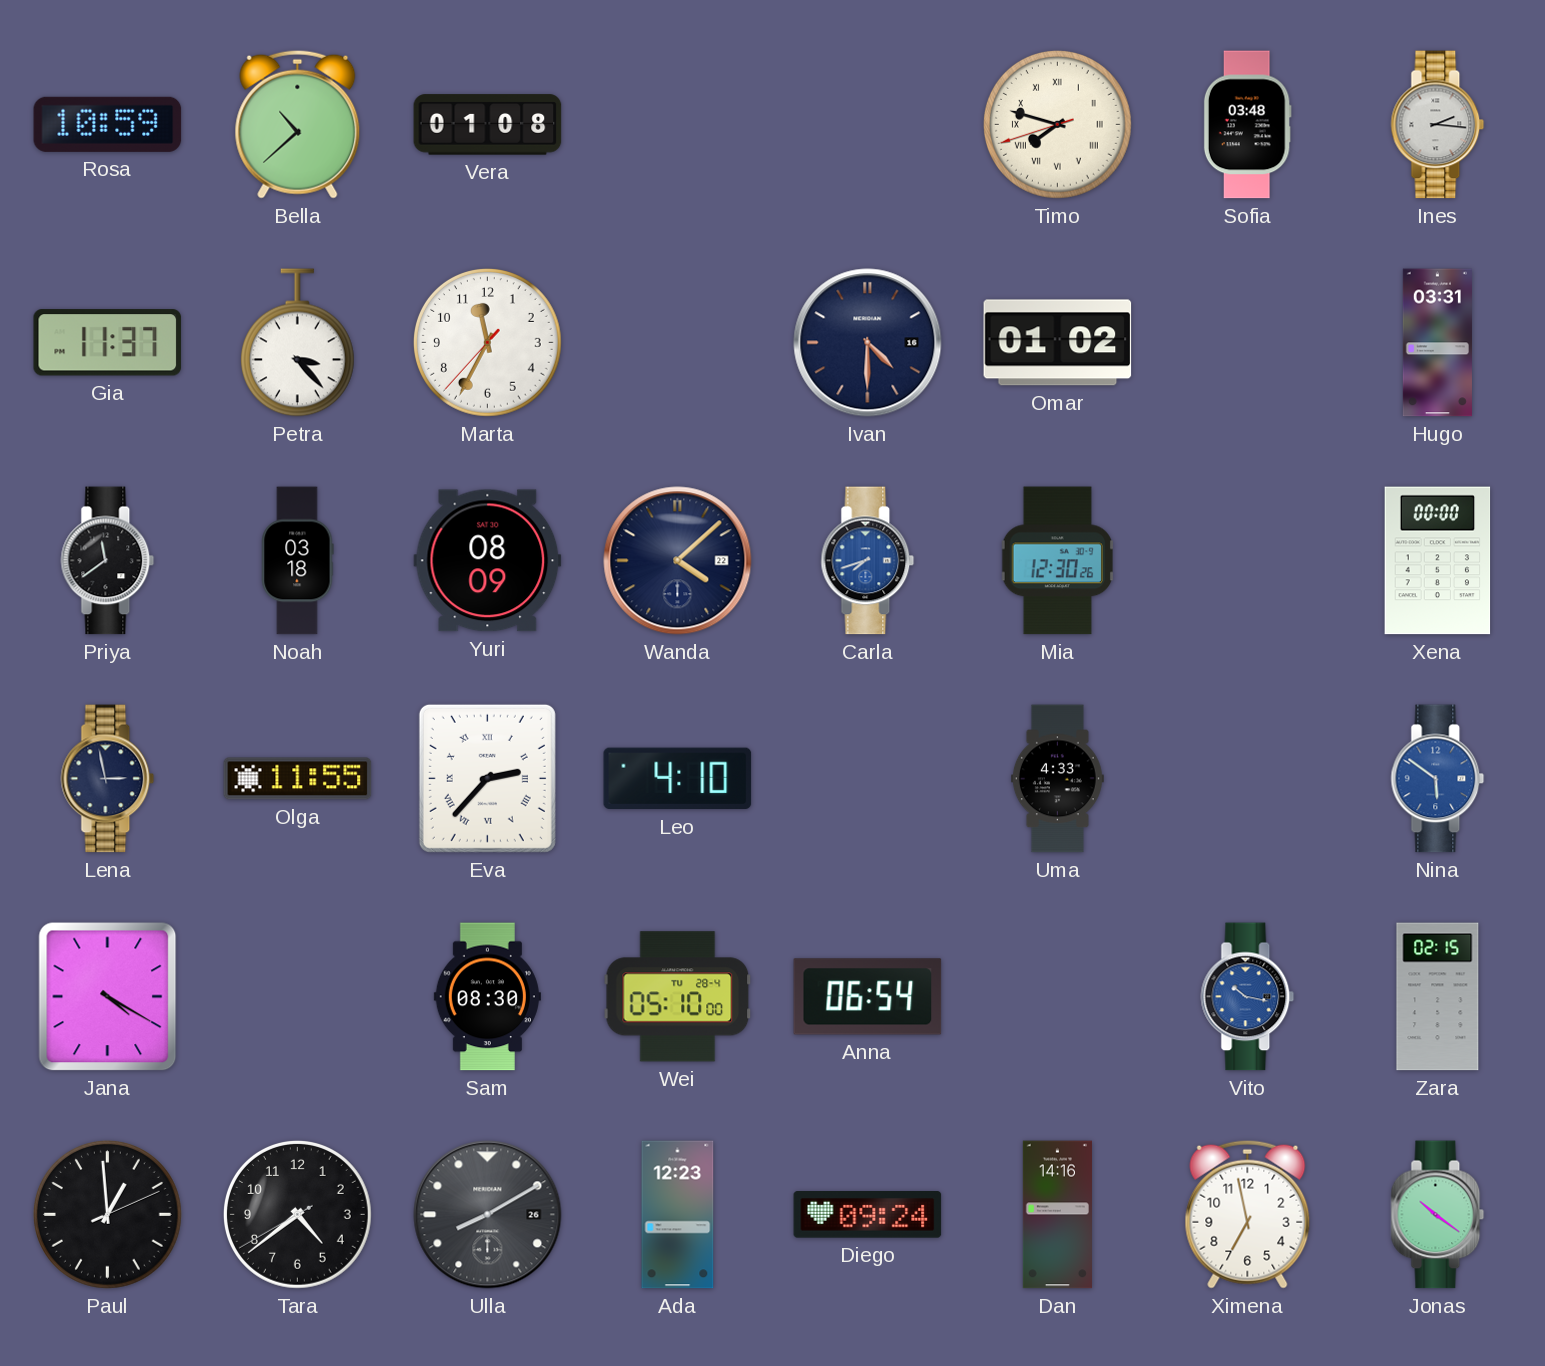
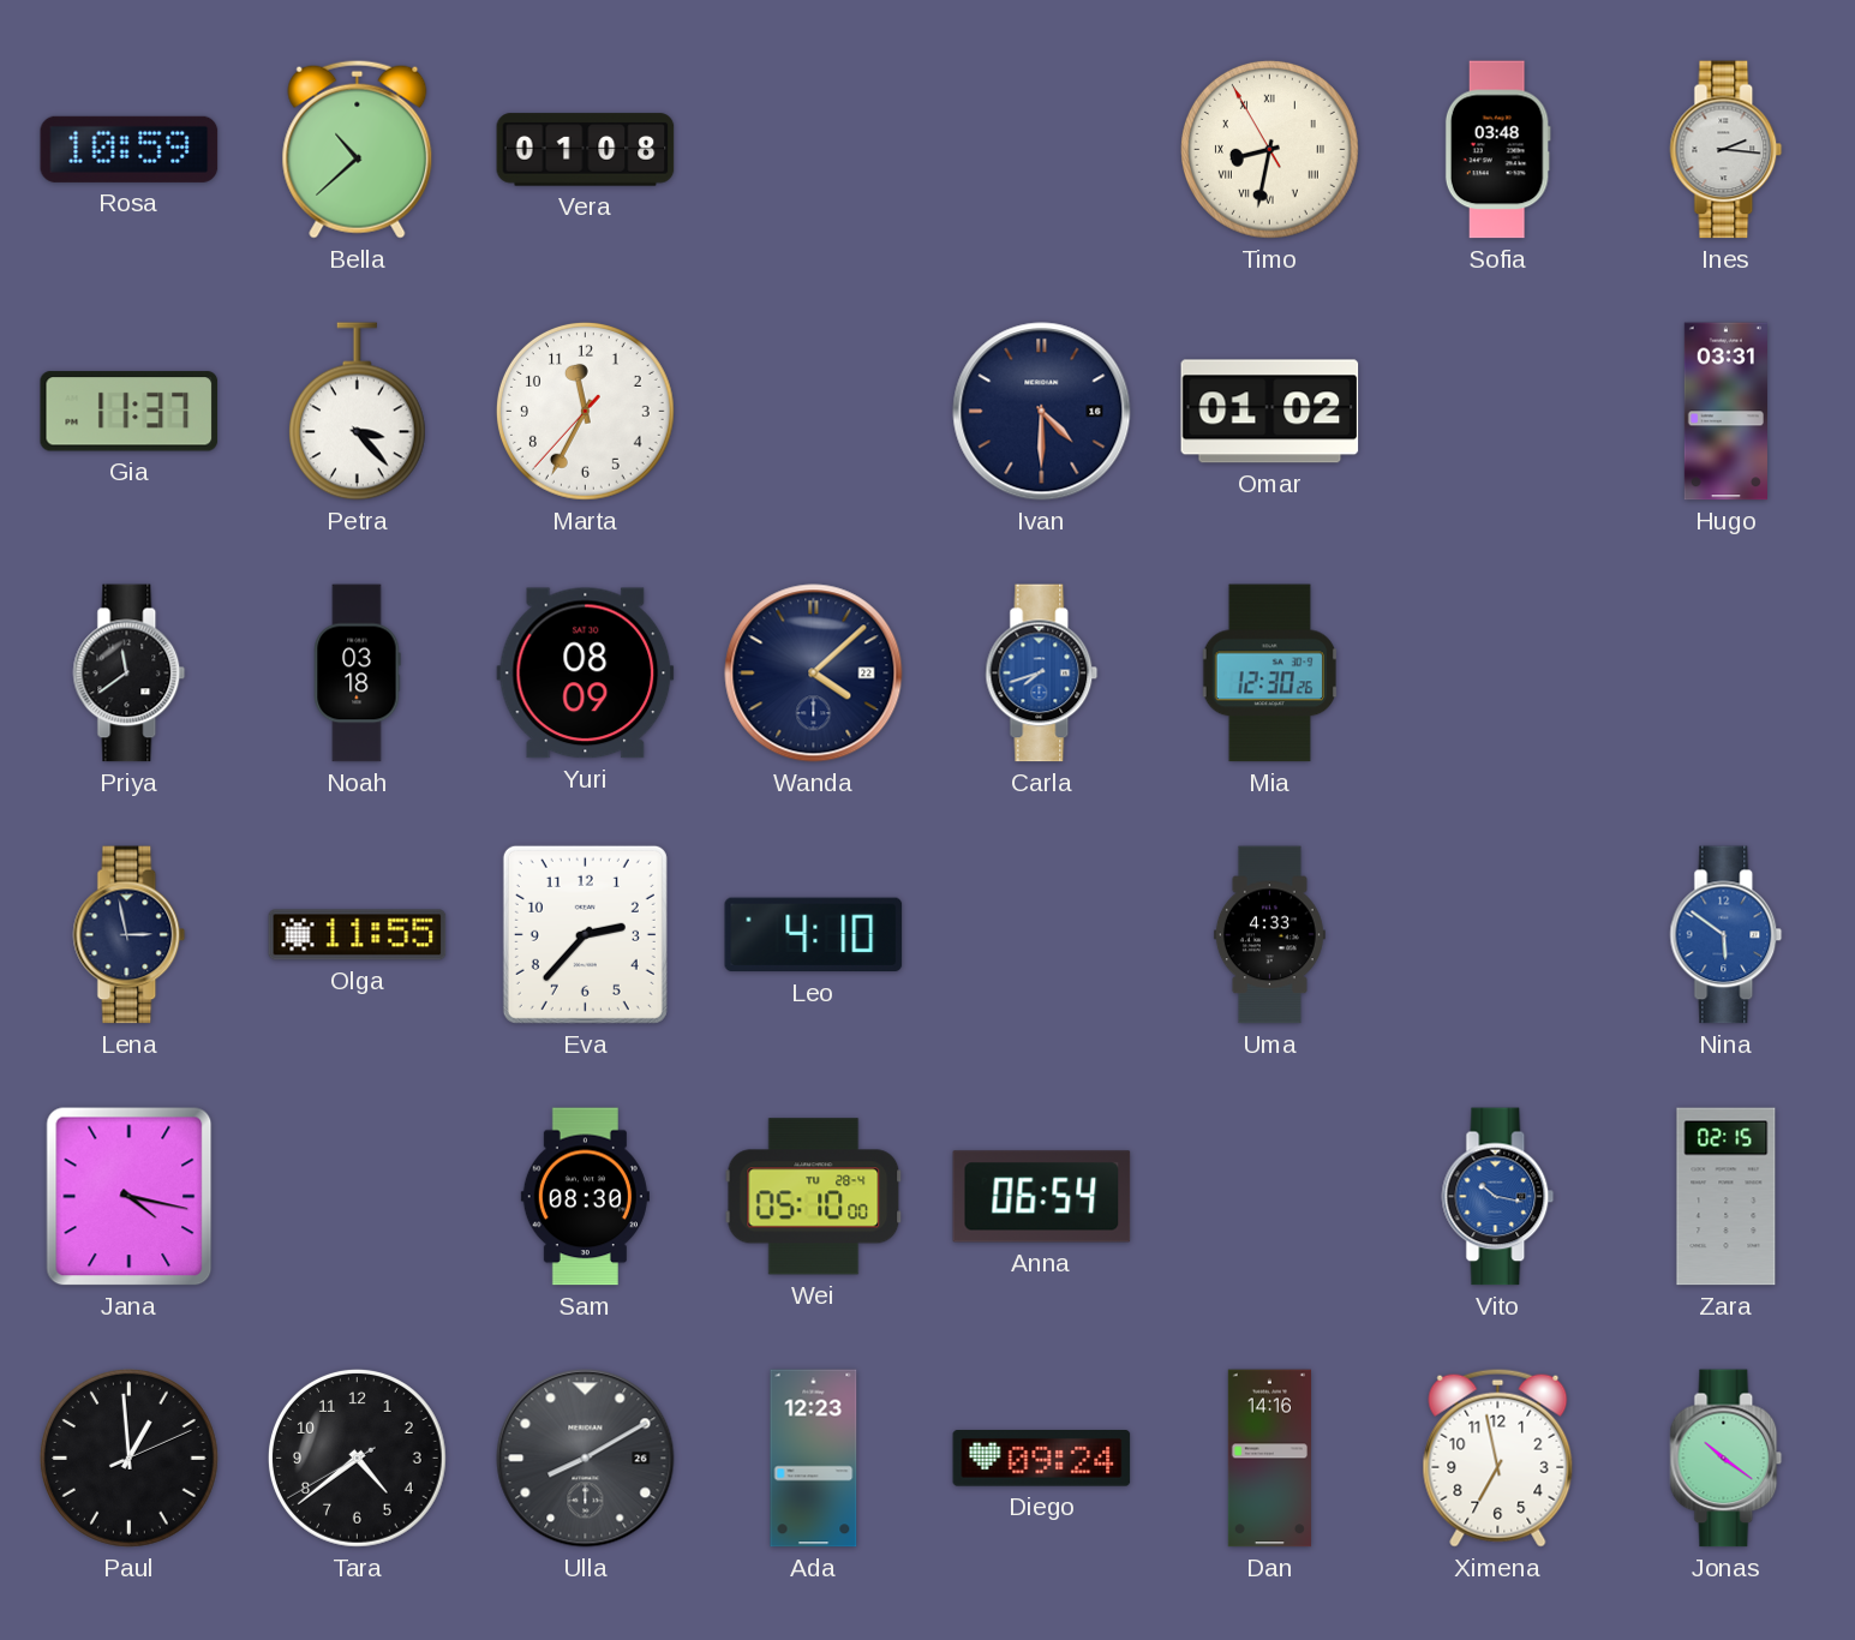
Timo: 7:47 -> 8:31
Xena: 00:00 -> none
Eva numerals: Roman -> Arabic
Jana: 4:20 -> 4:17
